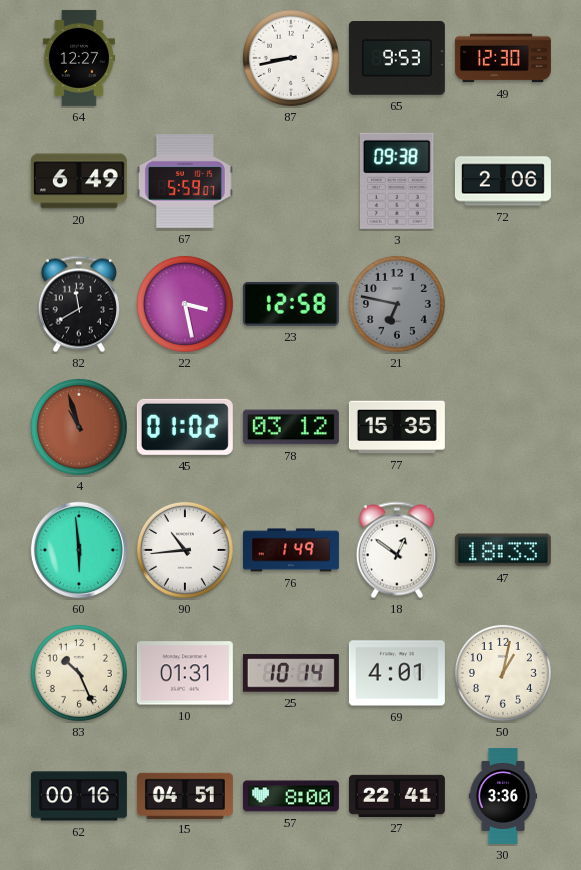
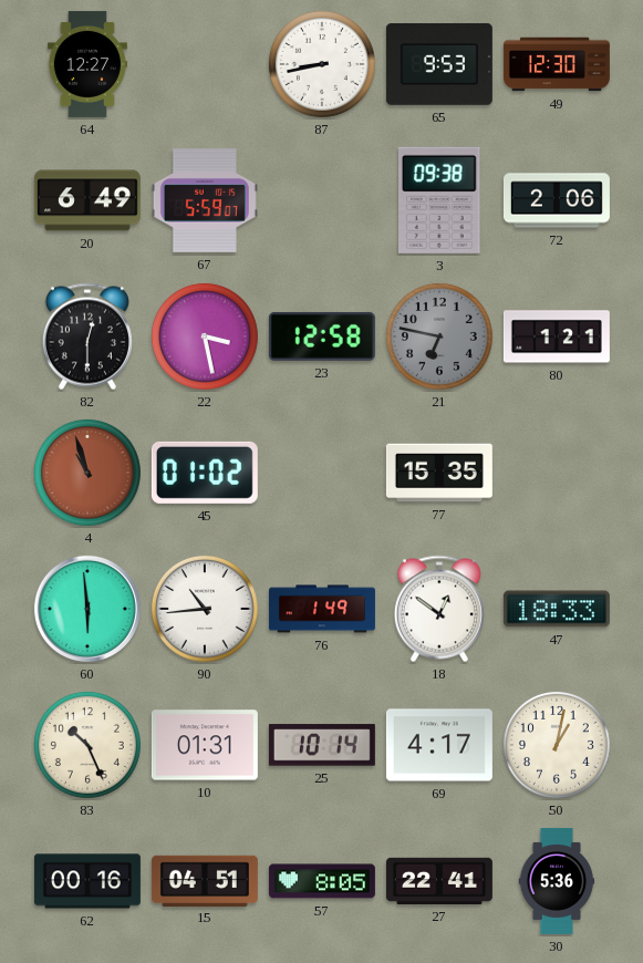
82: 11:40 -> 12:30
80: none -> 1:21
78: 03:12 -> none
69: 4:01 -> 4:17
57: 8:00 -> 8:05
30: 3:36 -> 5:36
